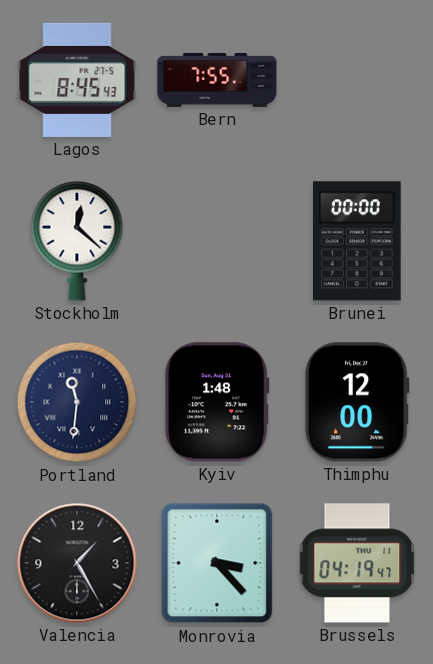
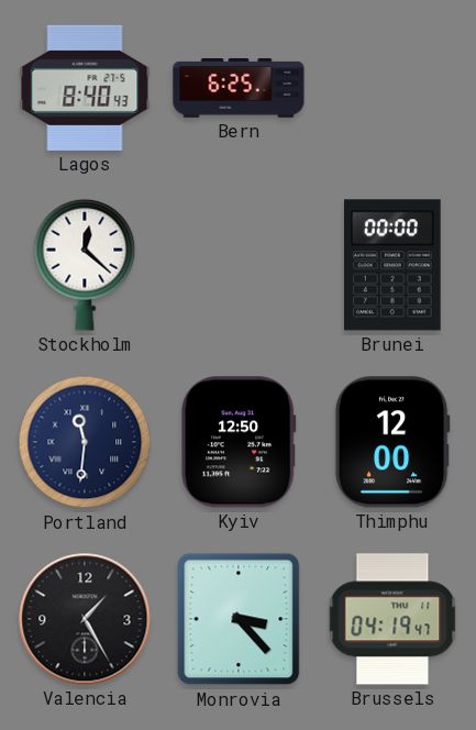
Lagos: 8:45 -> 8:40
Bern: 7:55 -> 6:25
Kyiv: 1:48 -> 12:50
